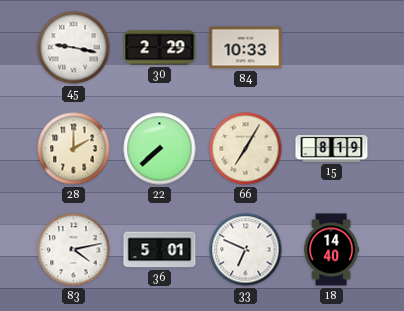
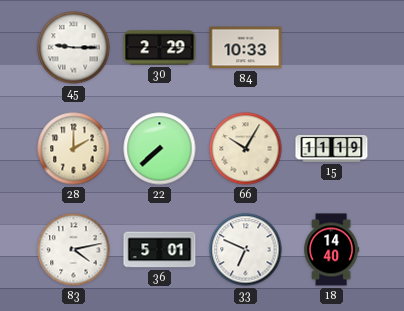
45: 9:17 -> 9:15
66: 7:05 -> 10:05
15: 8:19 -> 11:19
